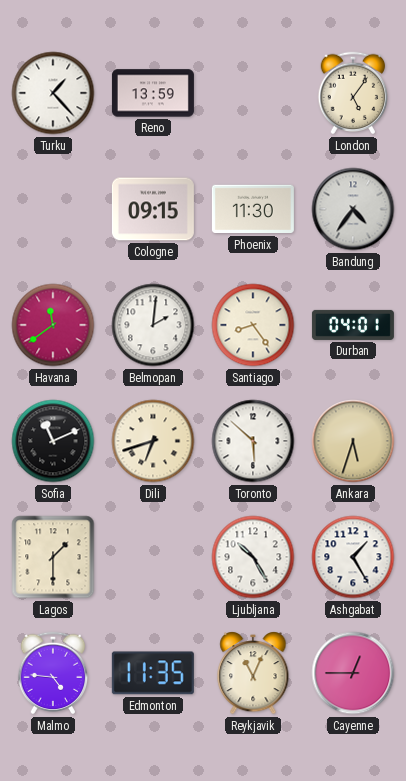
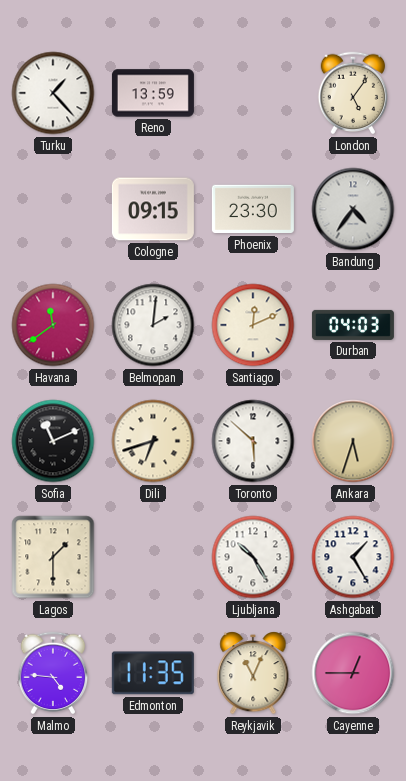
Phoenix: 11:30 -> 23:30
Santiago: 8:24 -> 12:11
Durban: 04:01 -> 04:03
